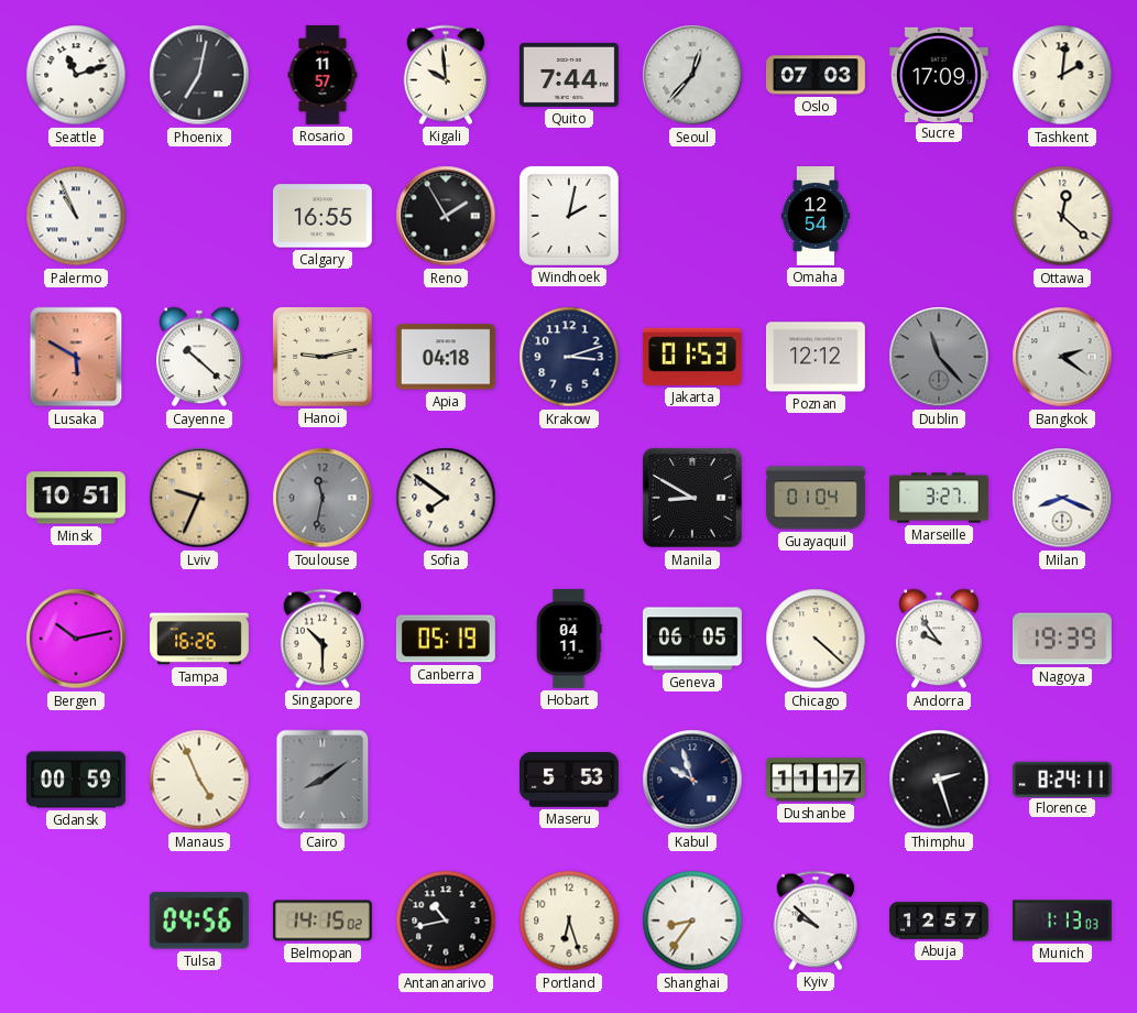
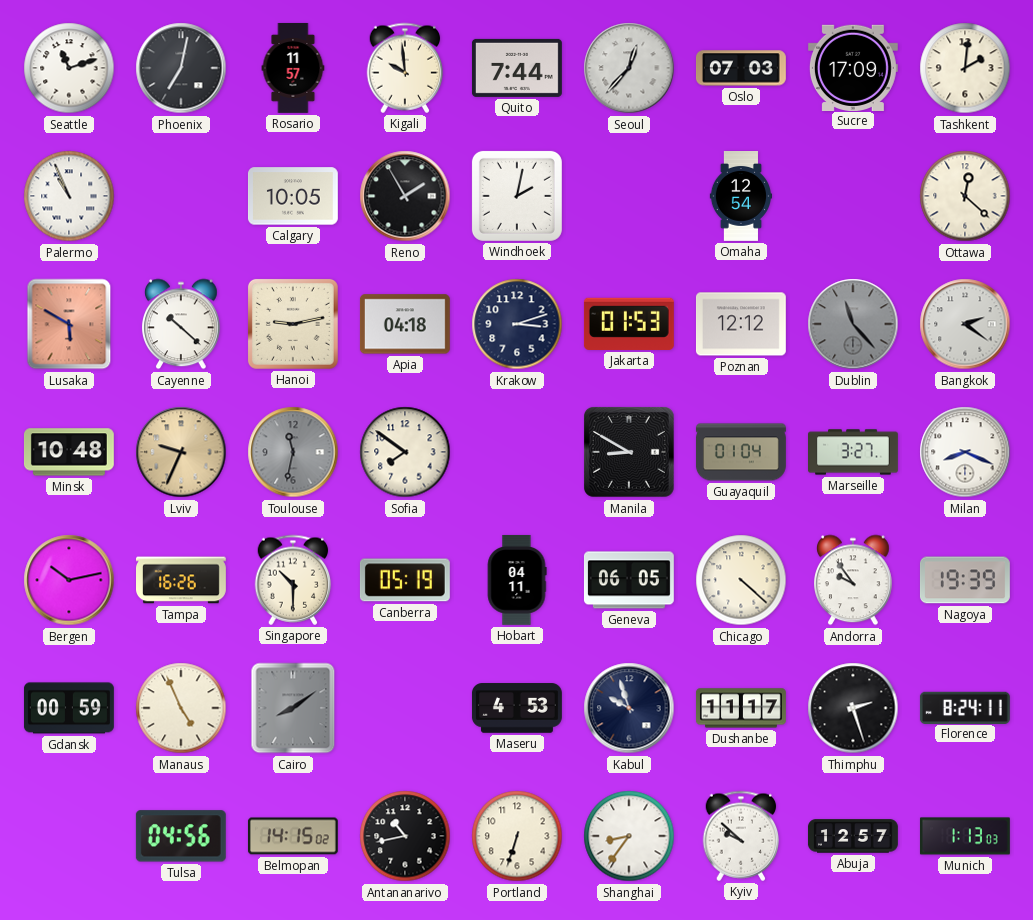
Calgary: 16:55 -> 10:05
Minsk: 10:51 -> 10:48
Maseru: 5:53 -> 4:53
Portland: 6:27 -> 6:33
